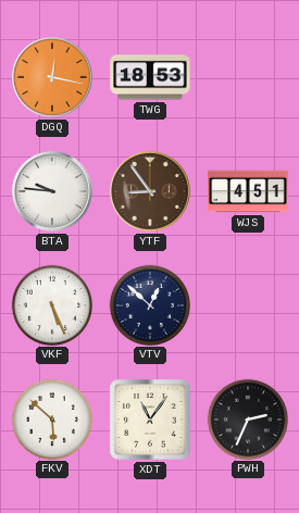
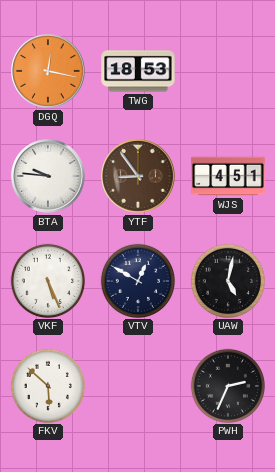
VTV: 12:52 -> 12:50
UAW: none -> 5:02
XDT: 11:06 -> none
